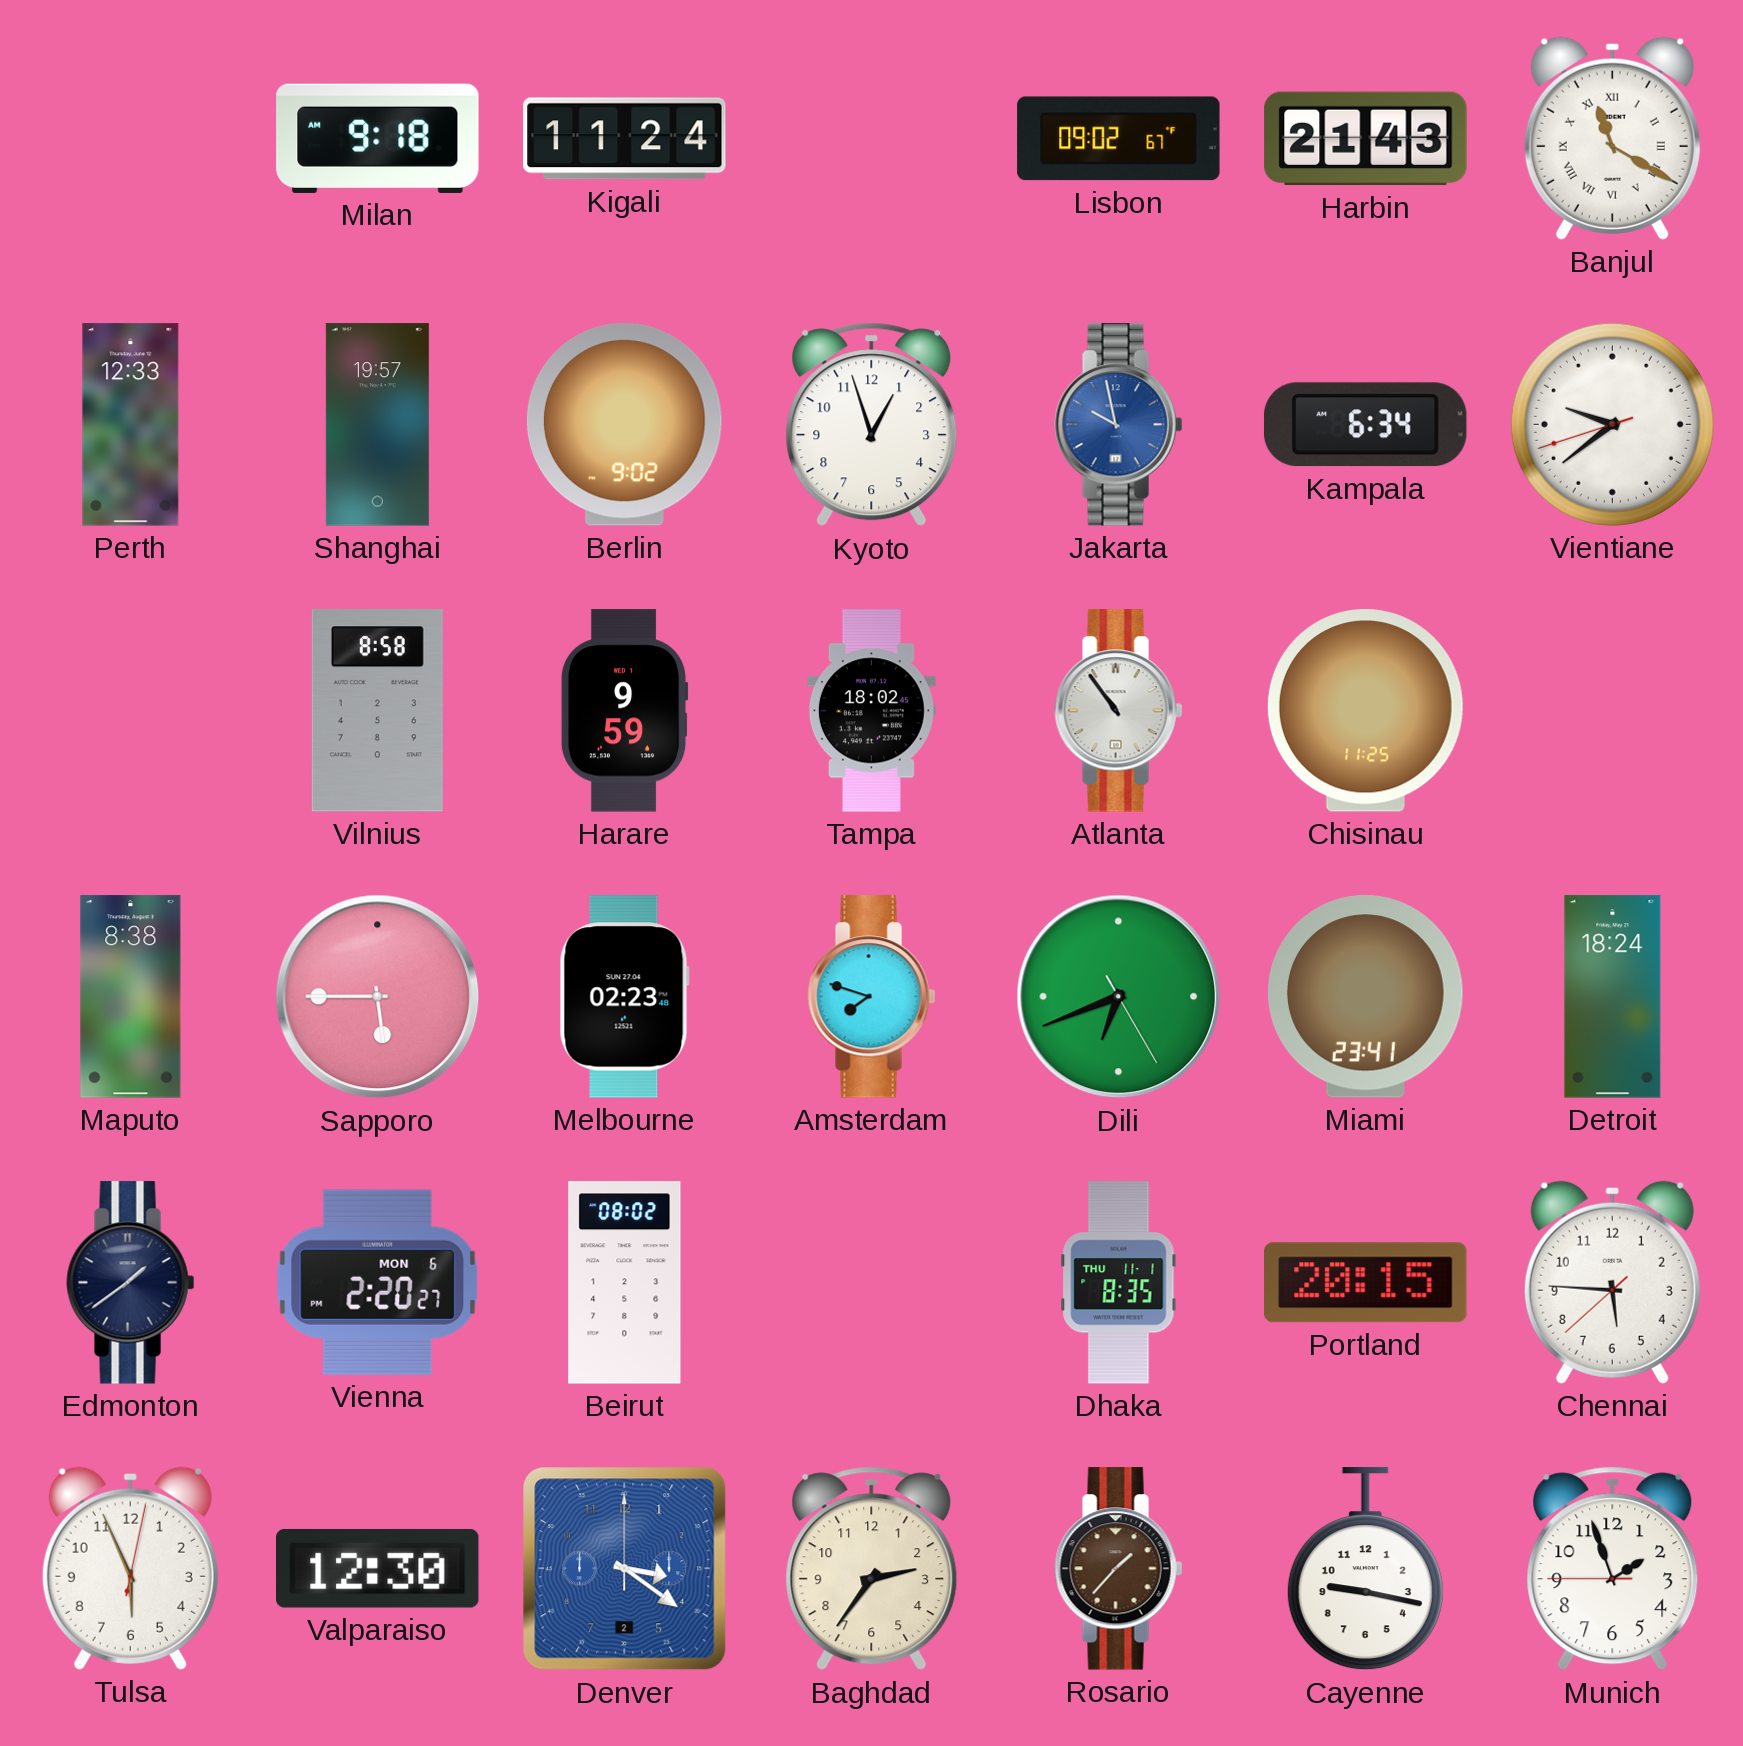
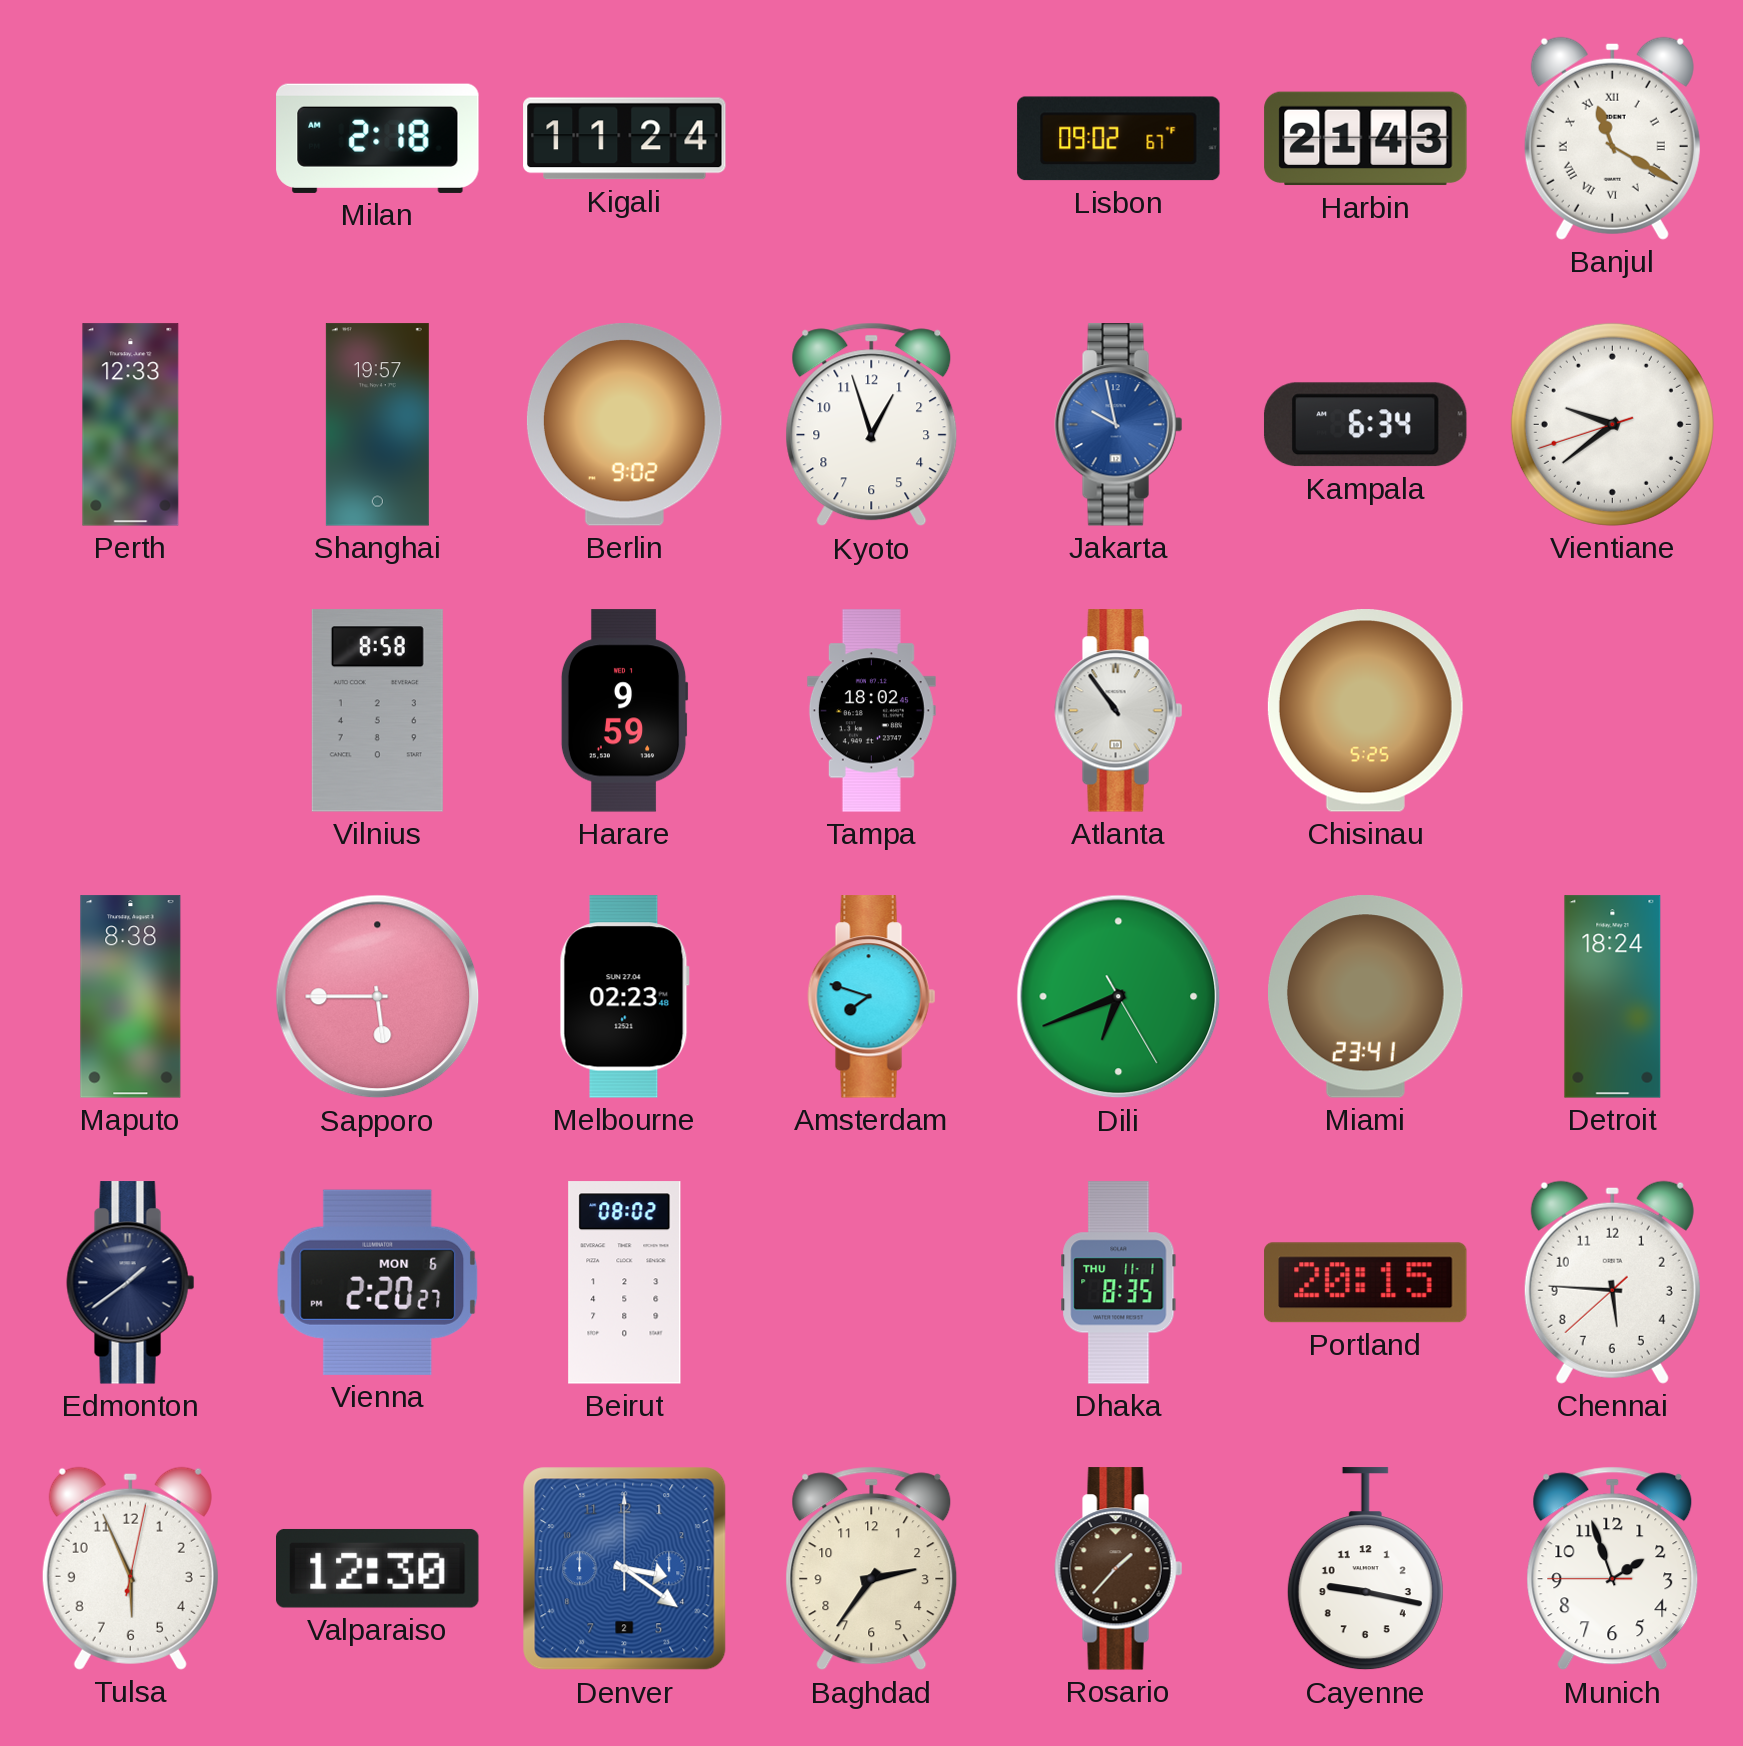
Milan: 9:18 -> 2:18
Chisinau: 11:25 -> 5:25
